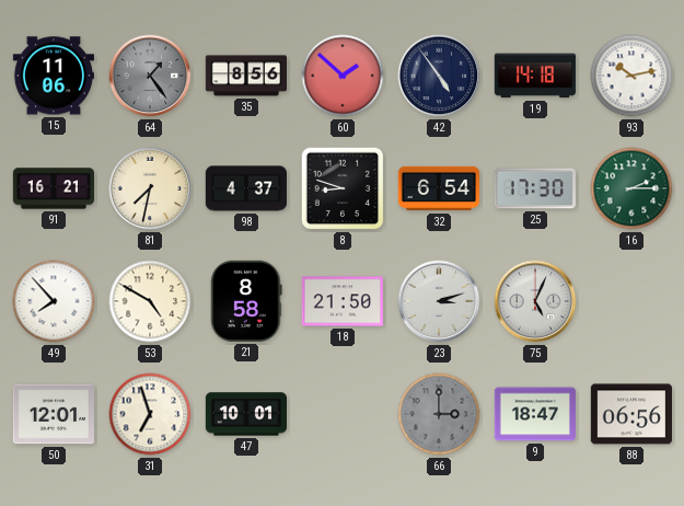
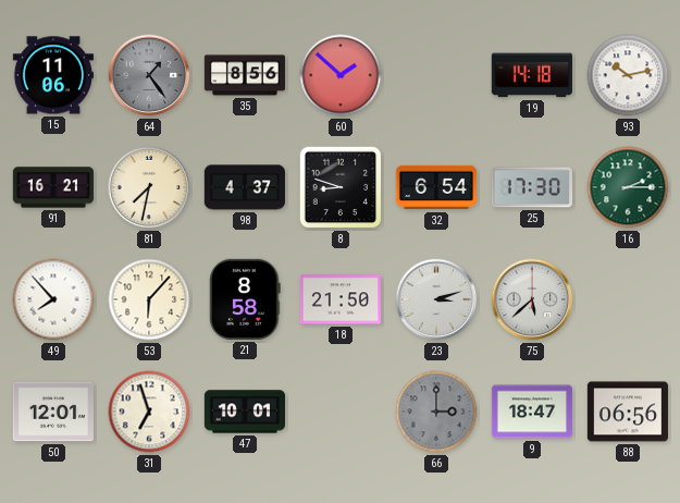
42: 4:54 -> none
53: 4:50 -> 6:07
75: 5:04 -> 5:38
